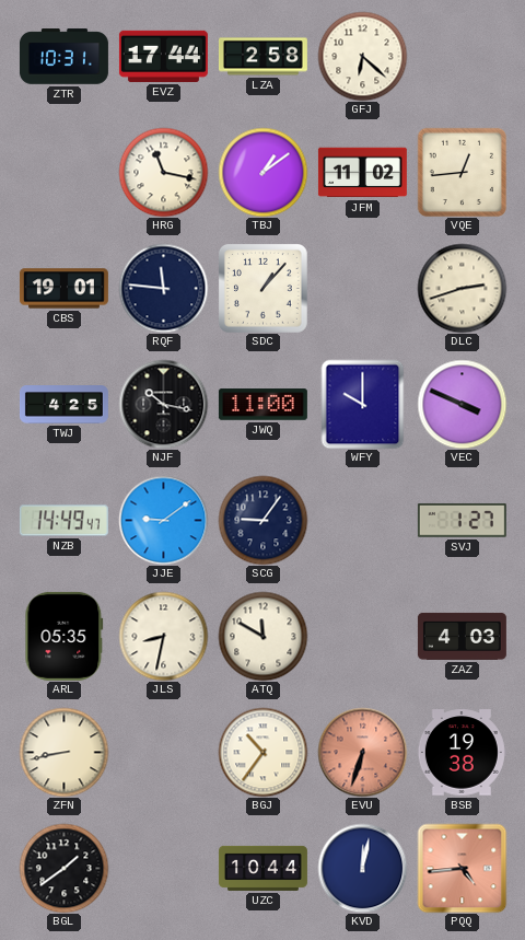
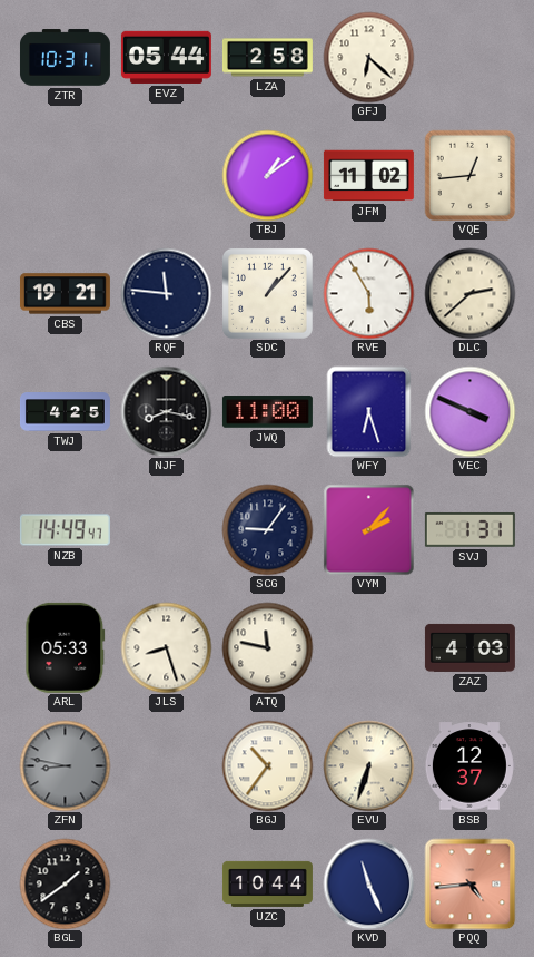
EVZ: 17:44 -> 05:44
HRG: 11:17 -> none
CBS: 19:01 -> 19:21
RVE: none -> 5:55
DLC: 2:42 -> 2:38
NJF: 10:17 -> 8:17
WFY: 10:00 -> 6:27
JJE: 9:09 -> none
VYM: none -> 2:07
SVJ: 1:27 -> 1:31
ARL: 05:35 -> 05:33
JLS: 8:32 -> 8:27
ATQ: 11:50 -> 11:47
ZFN: 8:43 -> 8:47
ZFN dial: cream -> grey
EVU dial: salmon -> cream
BSB: 19:38 -> 12:37
KVD: 12:02 -> 11:26
